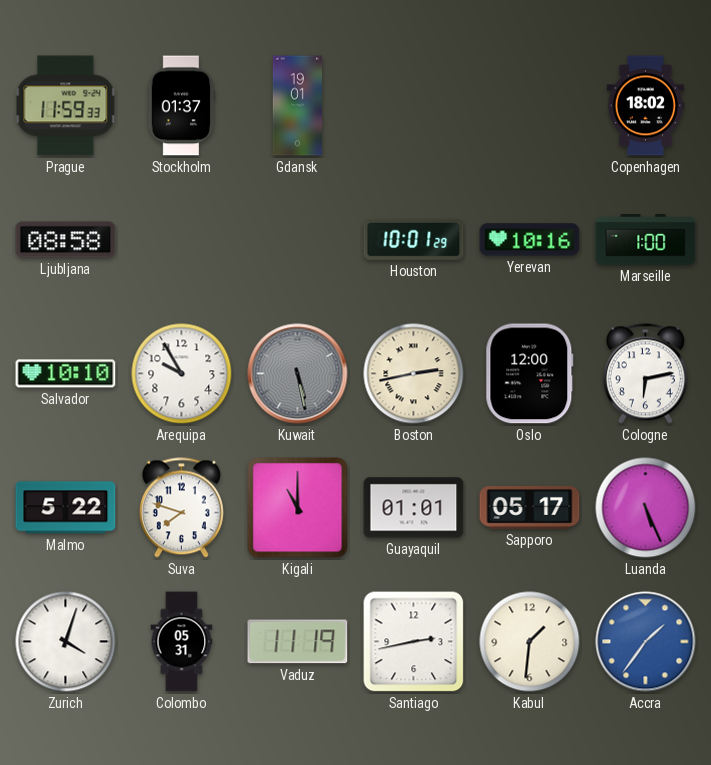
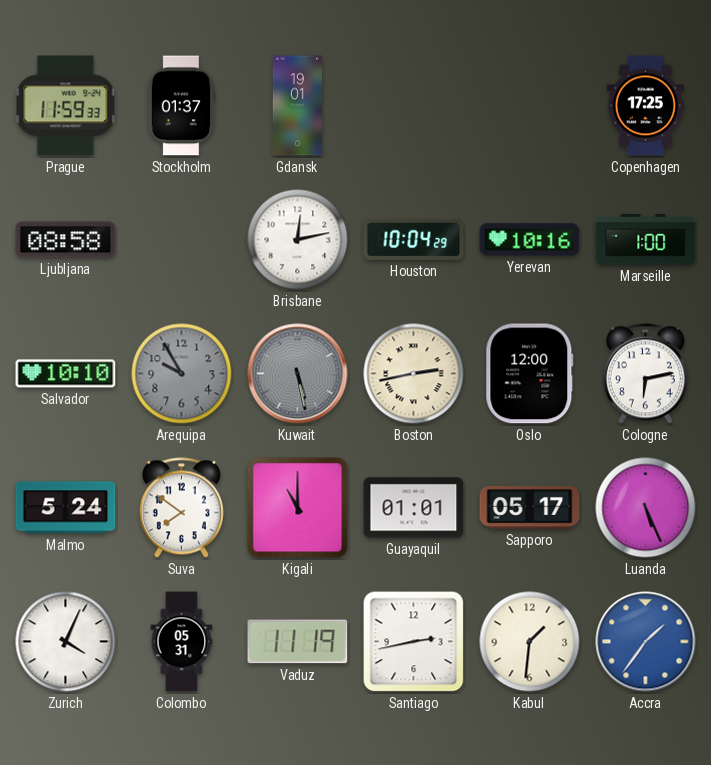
Copenhagen: 18:02 -> 17:25
Brisbane: none -> 12:13
Houston: 10:01 -> 10:04
Arequipa dial: white -> grey
Malmo: 5:22 -> 5:24
Suva: 7:48 -> 7:51
Zurich: 4:03 -> 4:04
